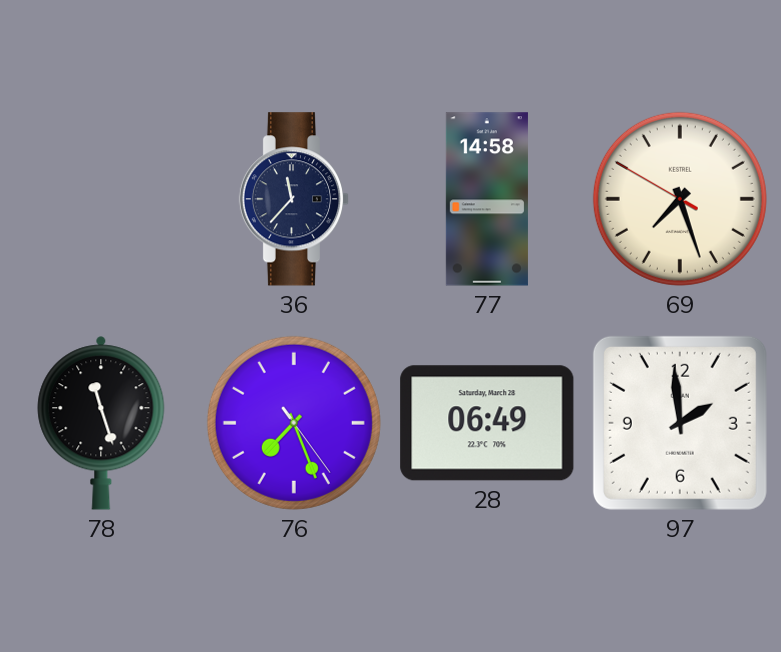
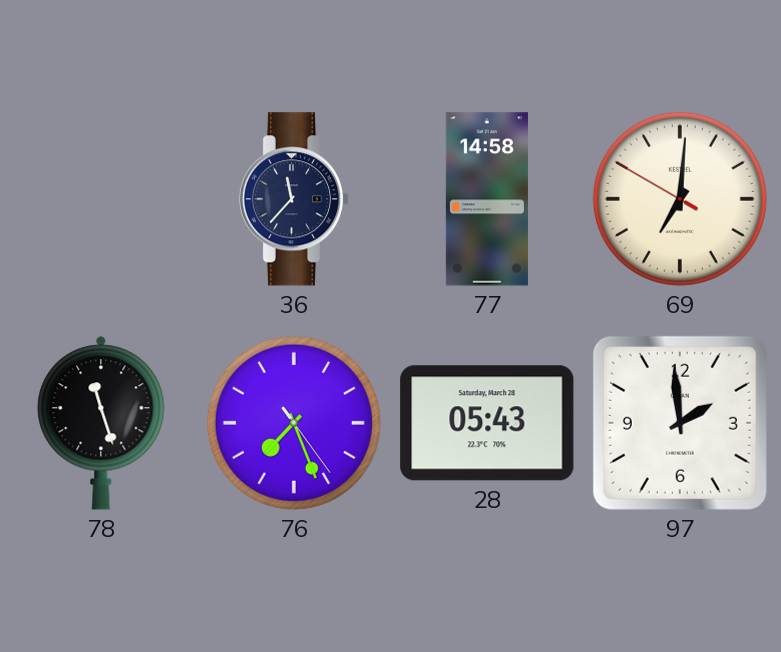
69: 7:26 -> 7:00
28: 06:49 -> 05:43
